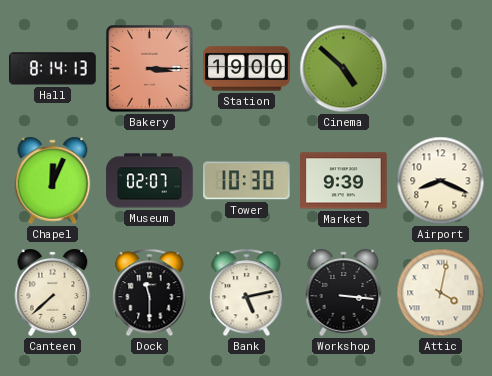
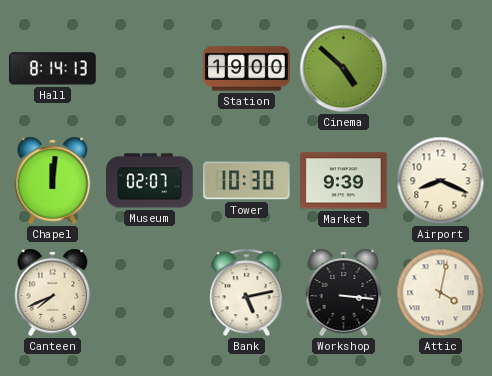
Bakery: 3:15 -> none
Chapel: 12:04 -> 12:01
Canteen: 7:38 -> 7:41
Dock: 11:30 -> none
